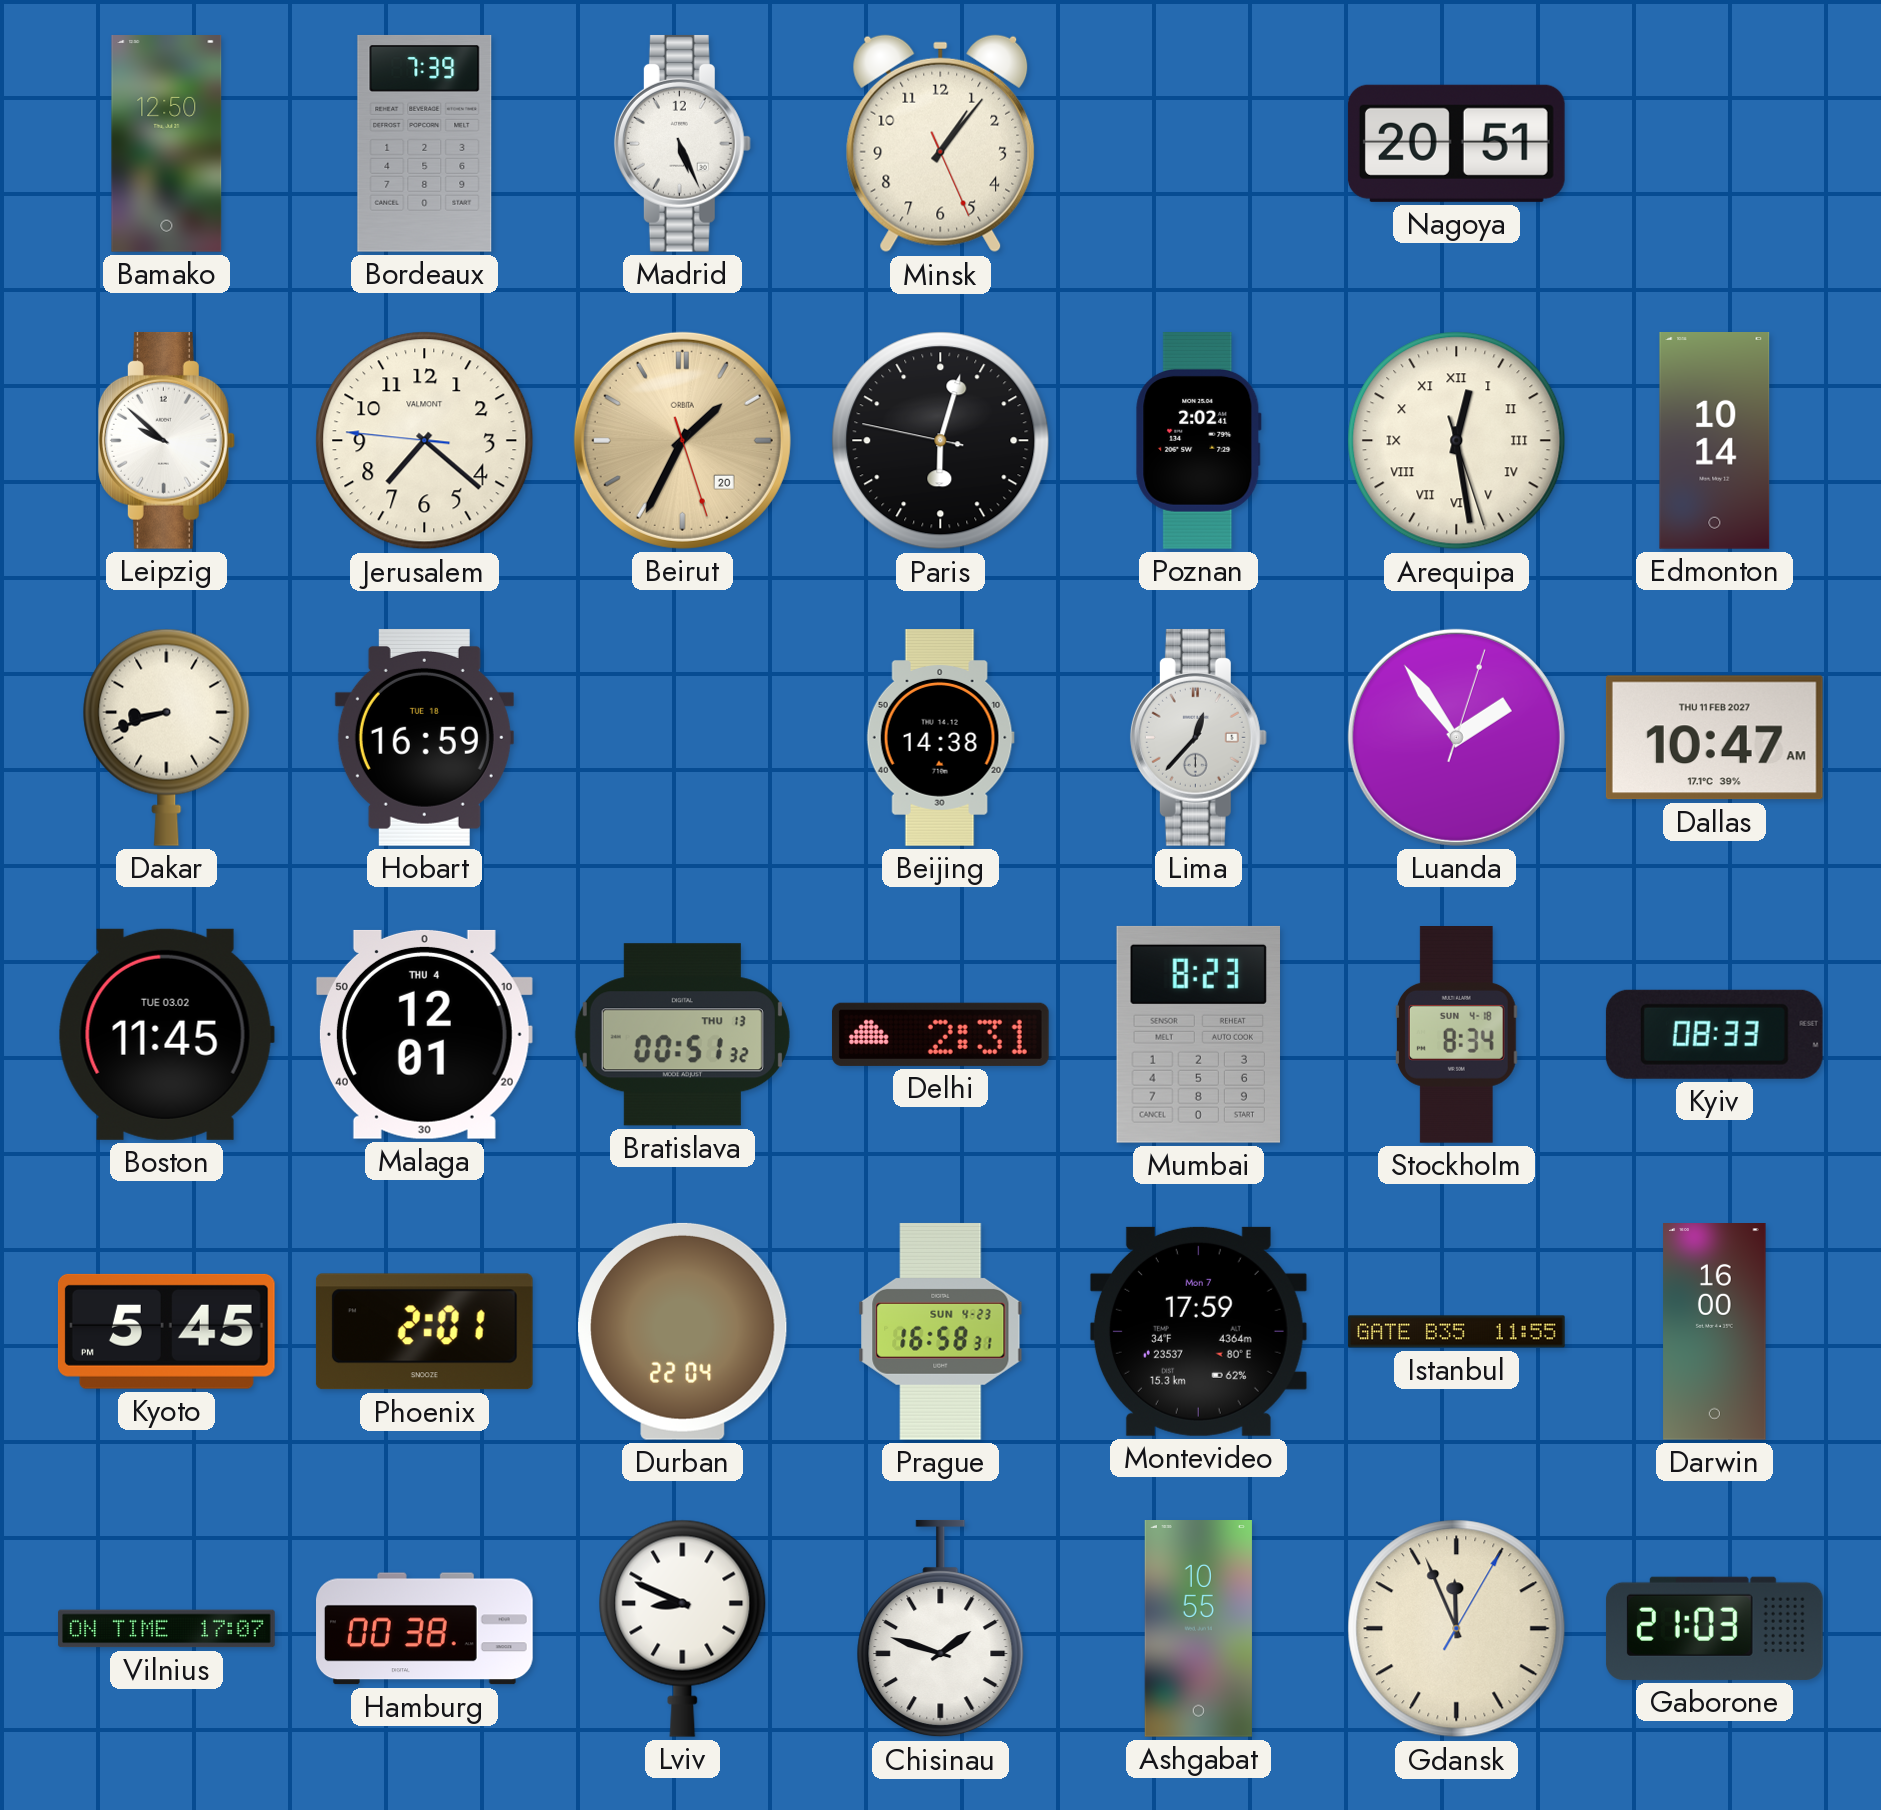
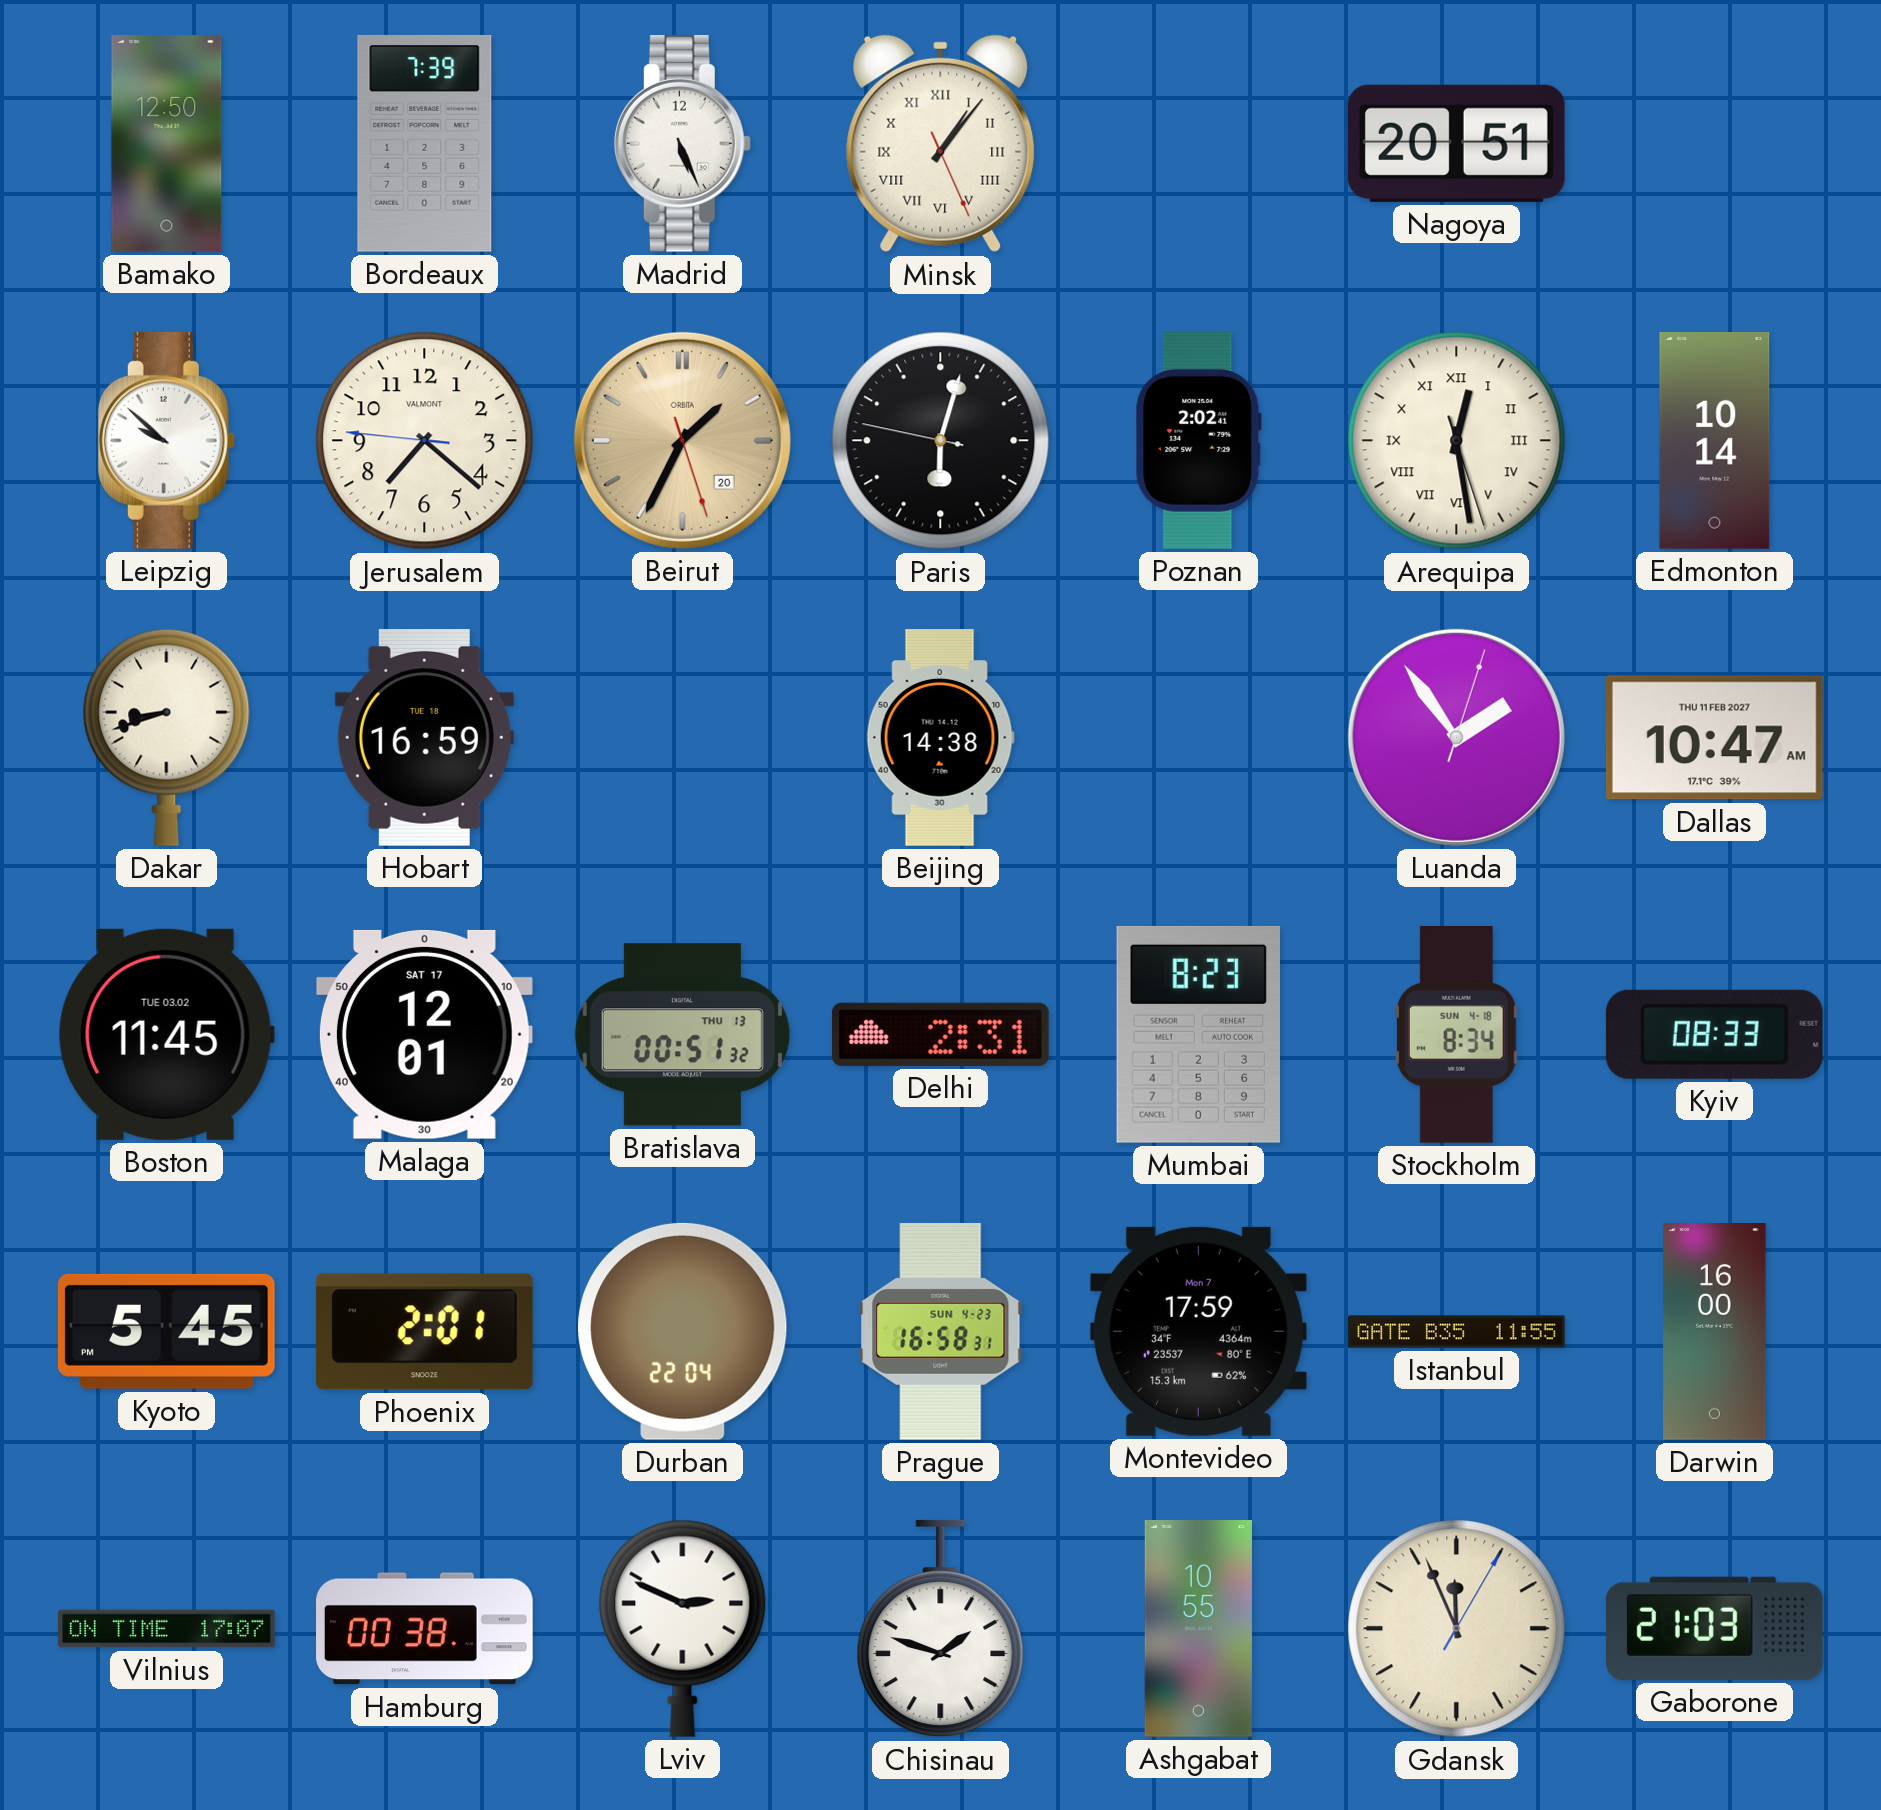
Minsk numerals: Arabic -> Roman
Lima: 12:37 -> none
Malaga date: THU 4 -> SAT 17
Lviv: 8:49 -> 2:49
